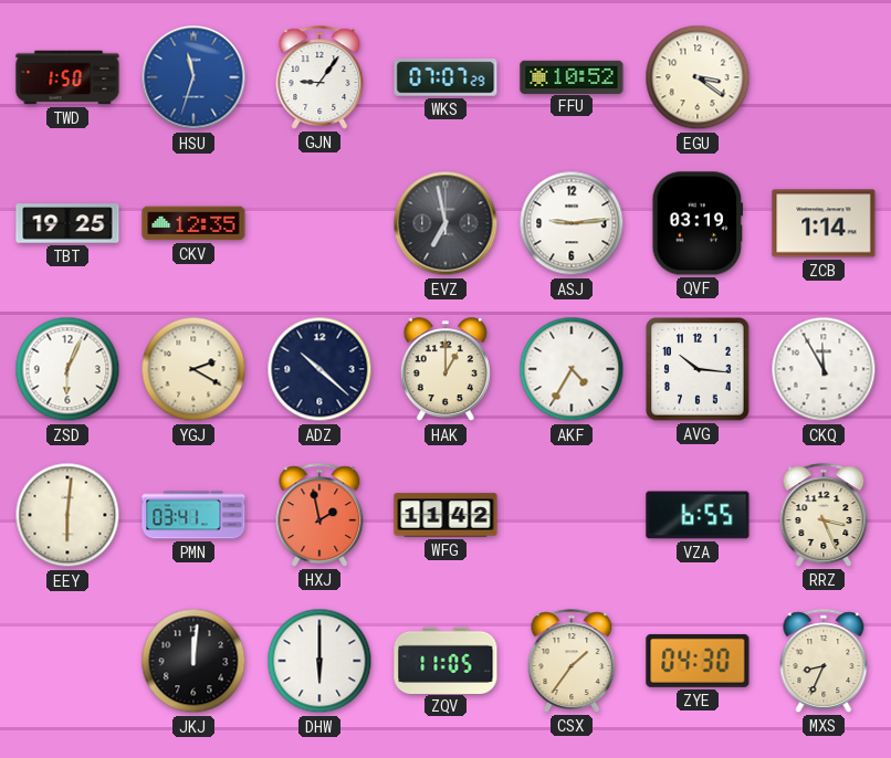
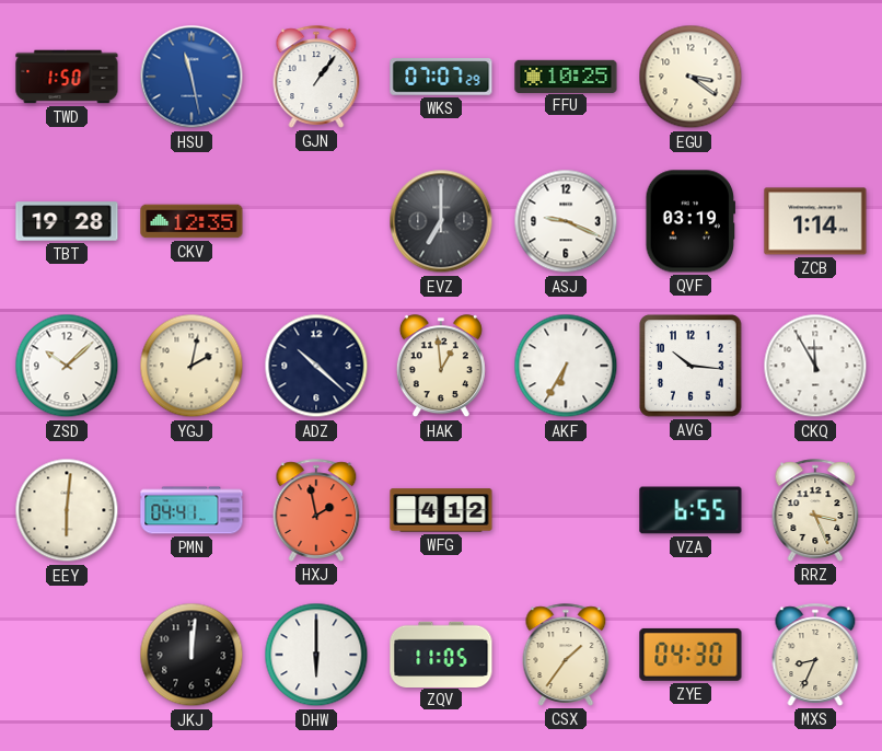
HSU: 11:33 -> 11:28
GJN: 9:06 -> 1:06
FFU: 10:52 -> 10:25
TBT: 19:25 -> 19:28
EVZ: 6:58 -> 7:00
ASJ: 9:14 -> 9:19
ZSD: 6:04 -> 10:08
YGJ: 2:20 -> 2:02
HAK: 1:00 -> 12:59
AKF: 4:35 -> 6:35
PMN: 03:41 -> 04:41
WFG: 11:42 -> 4:12
